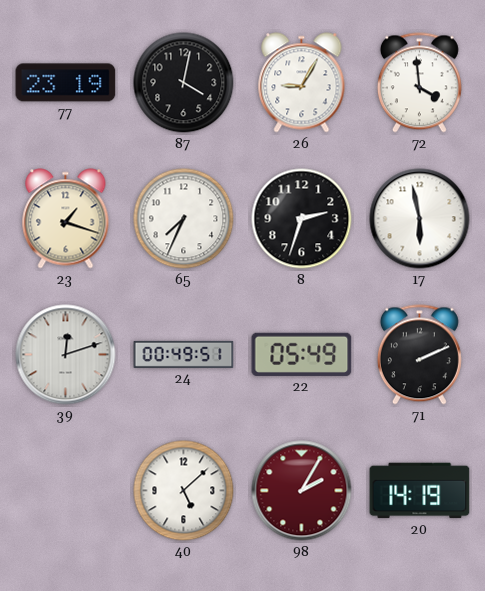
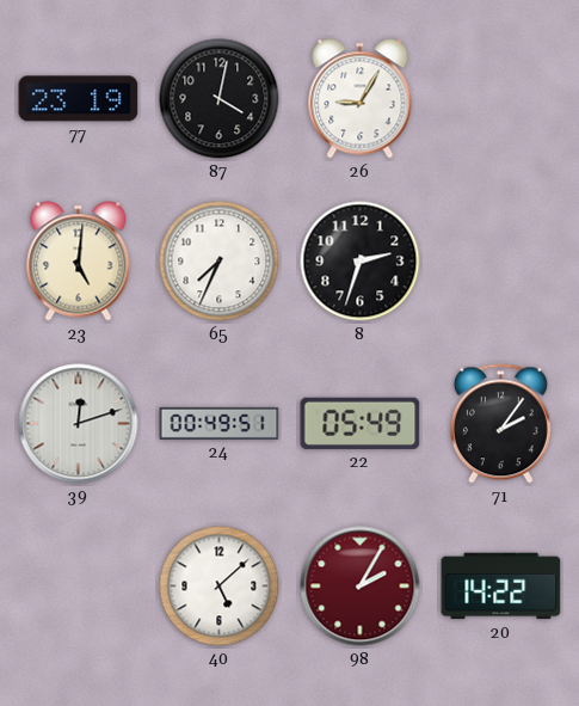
72: 3:59 -> none
23: 1:18 -> 5:01
17: 5:58 -> none
71: 2:11 -> 2:06
20: 14:19 -> 14:22
